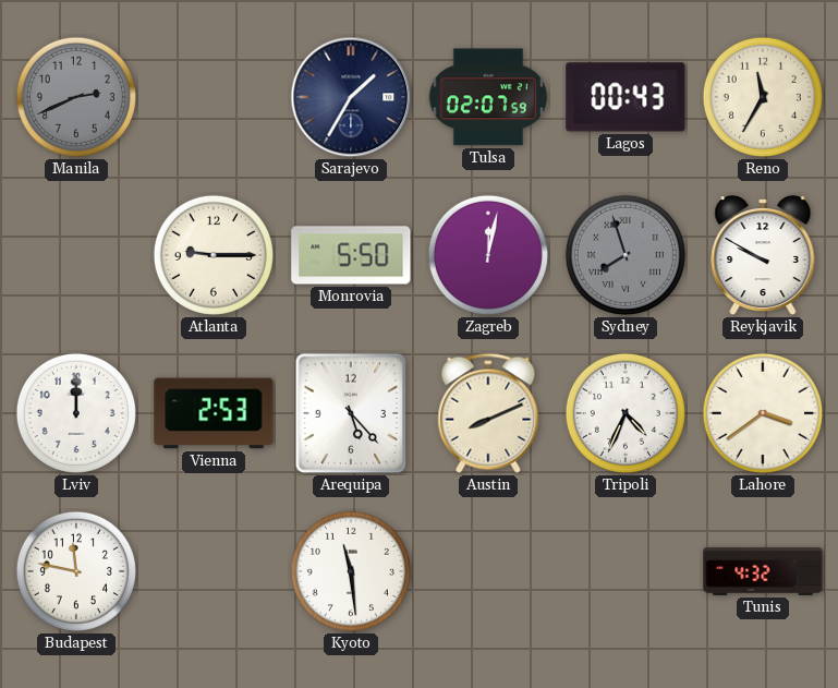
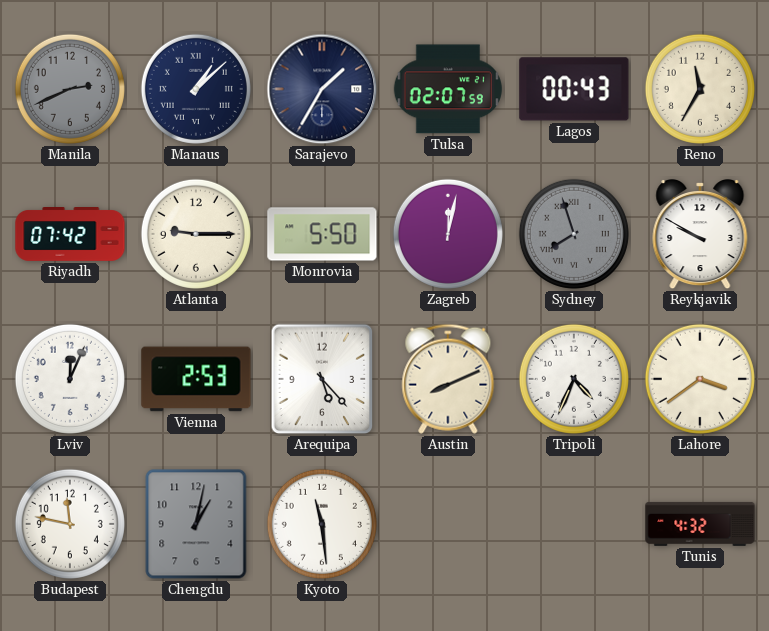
Manaus: none -> 1:08
Riyadh: none -> 07:42
Lviv: 12:00 -> 12:04
Chengdu: none -> 1:02
